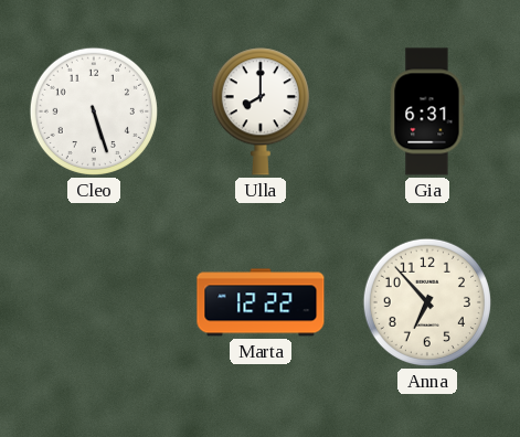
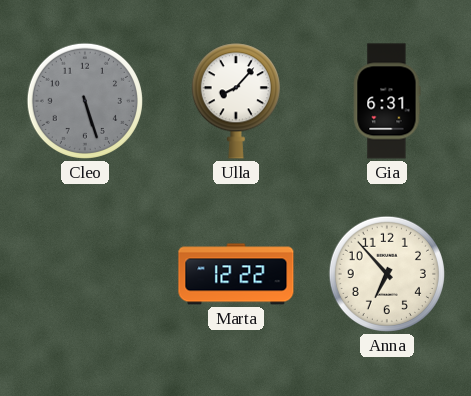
Cleo dial: white -> grey
Ulla: 8:00 -> 8:07
